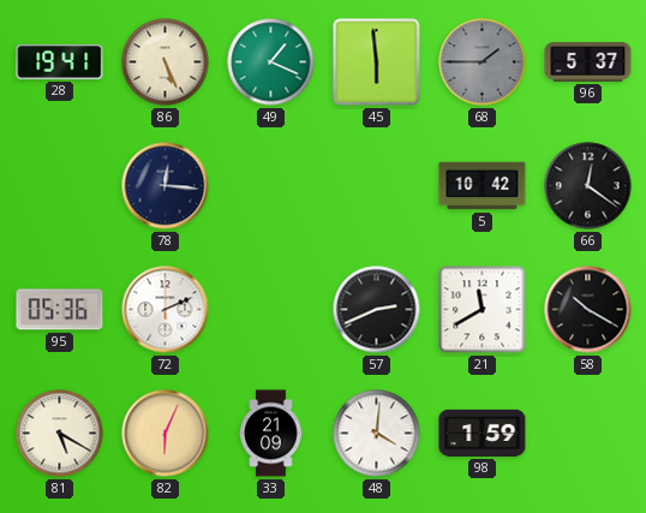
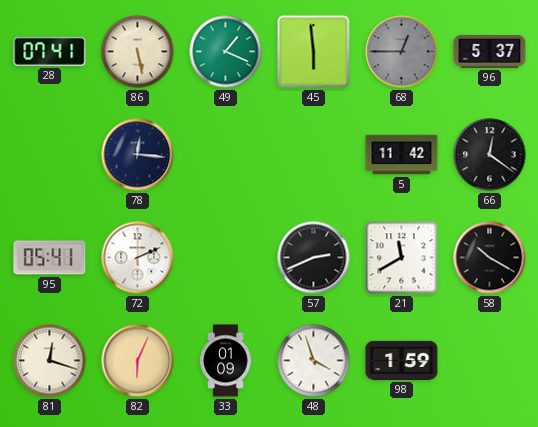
28: 19:41 -> 07:41
86: 5:26 -> 5:28
68: 1:45 -> 12:45
5: 10:42 -> 11:42
95: 05:36 -> 05:41
81: 5:20 -> 12:18
33: 21:09 -> 01:09
48: 4:01 -> 3:57
